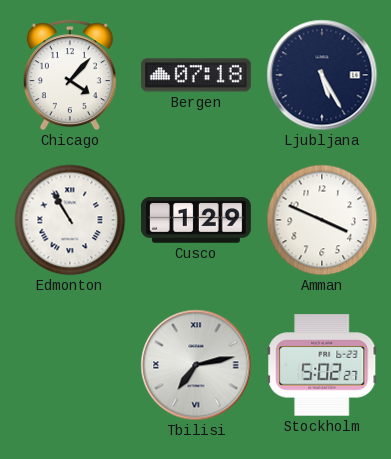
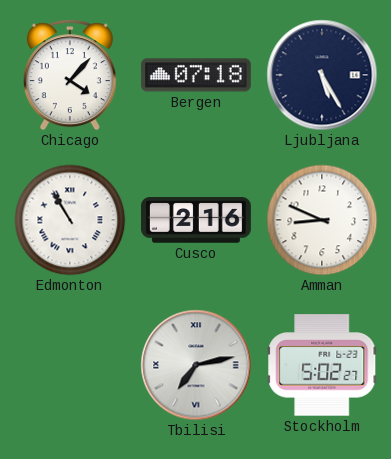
Cusco: 1:29 -> 2:16
Amman: 3:49 -> 8:49
